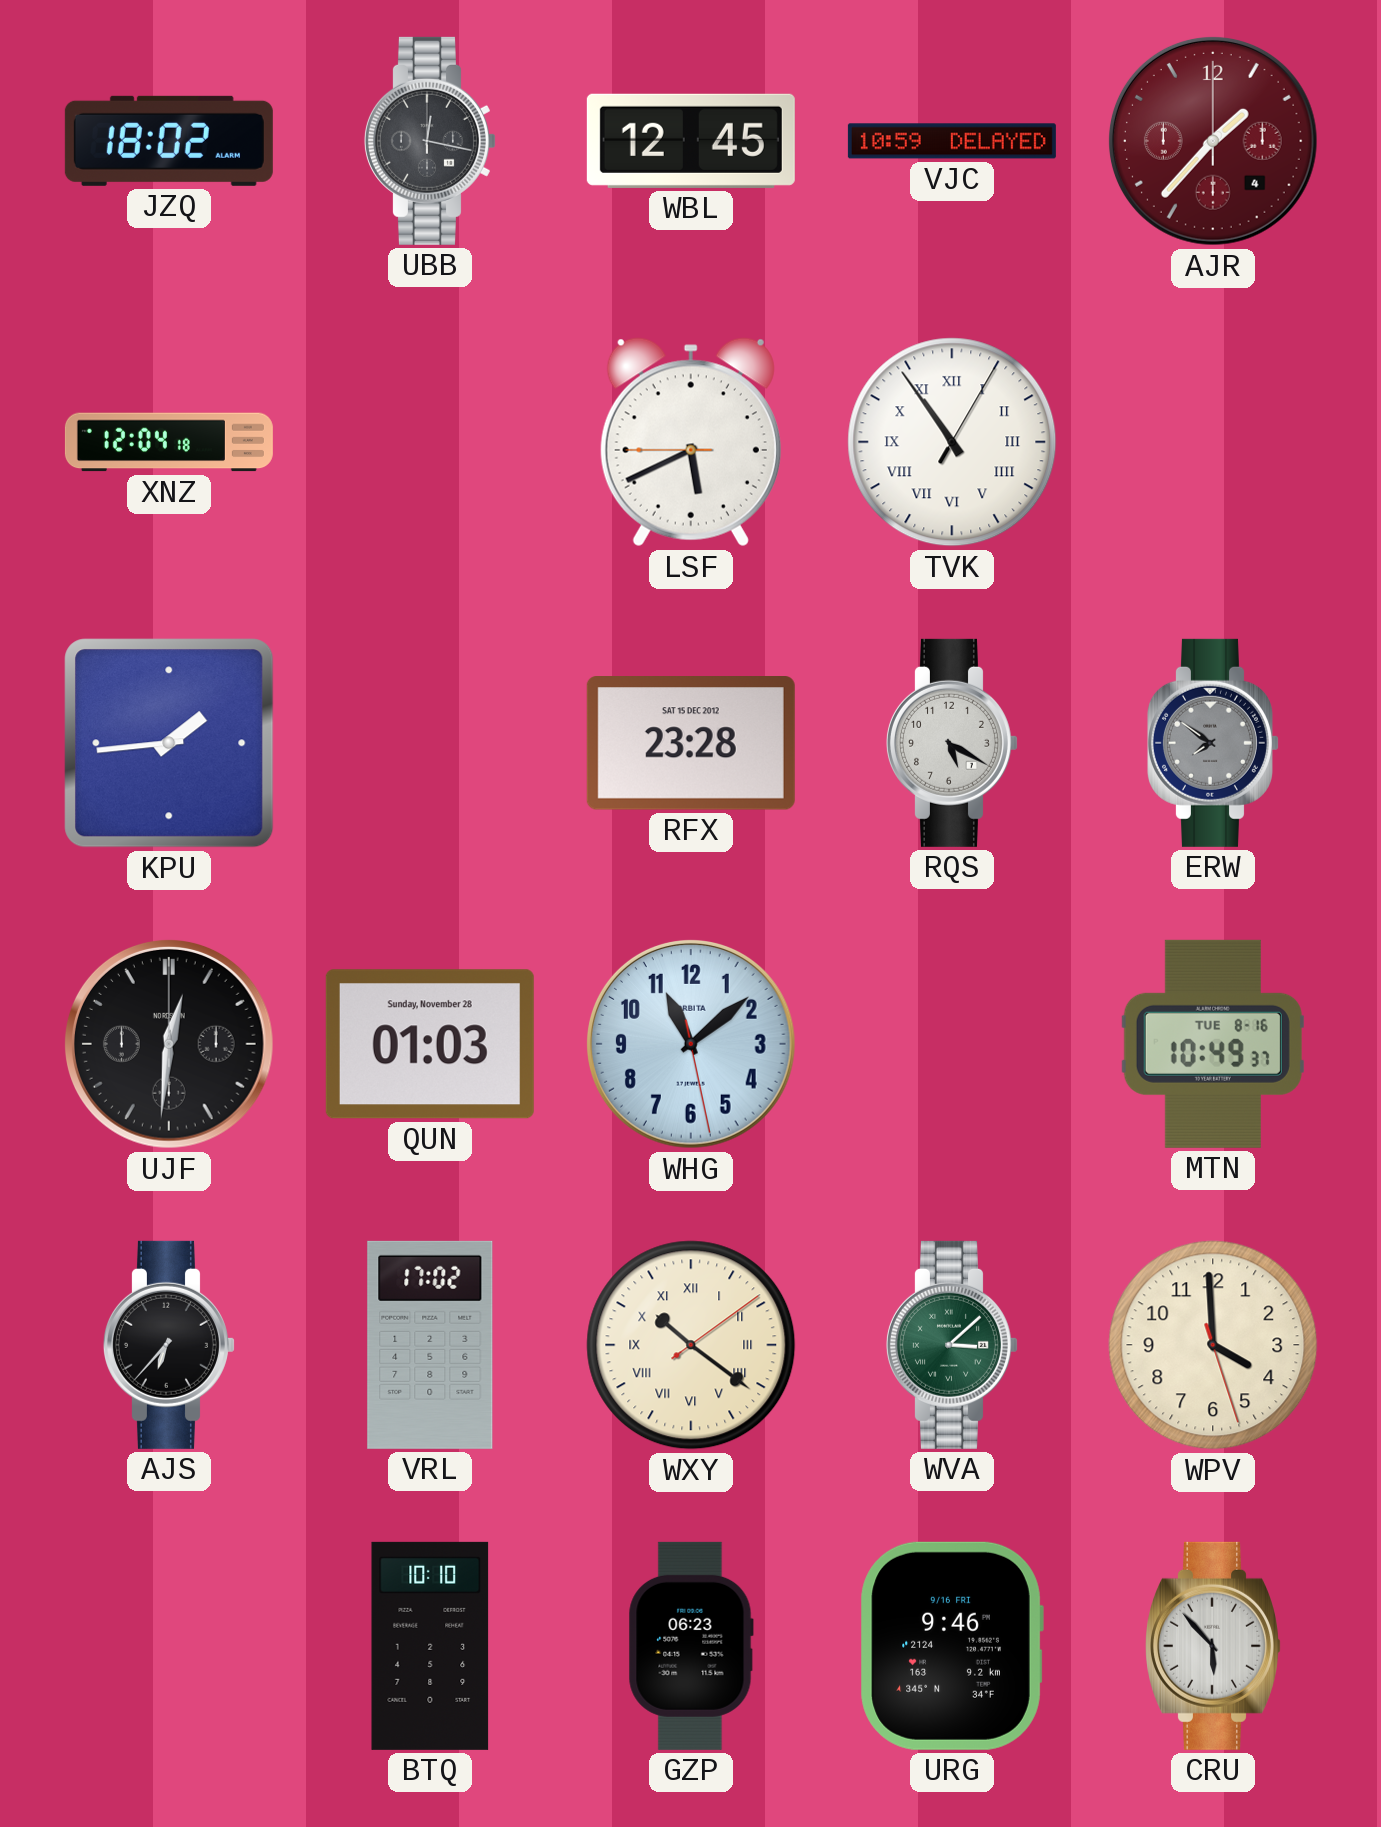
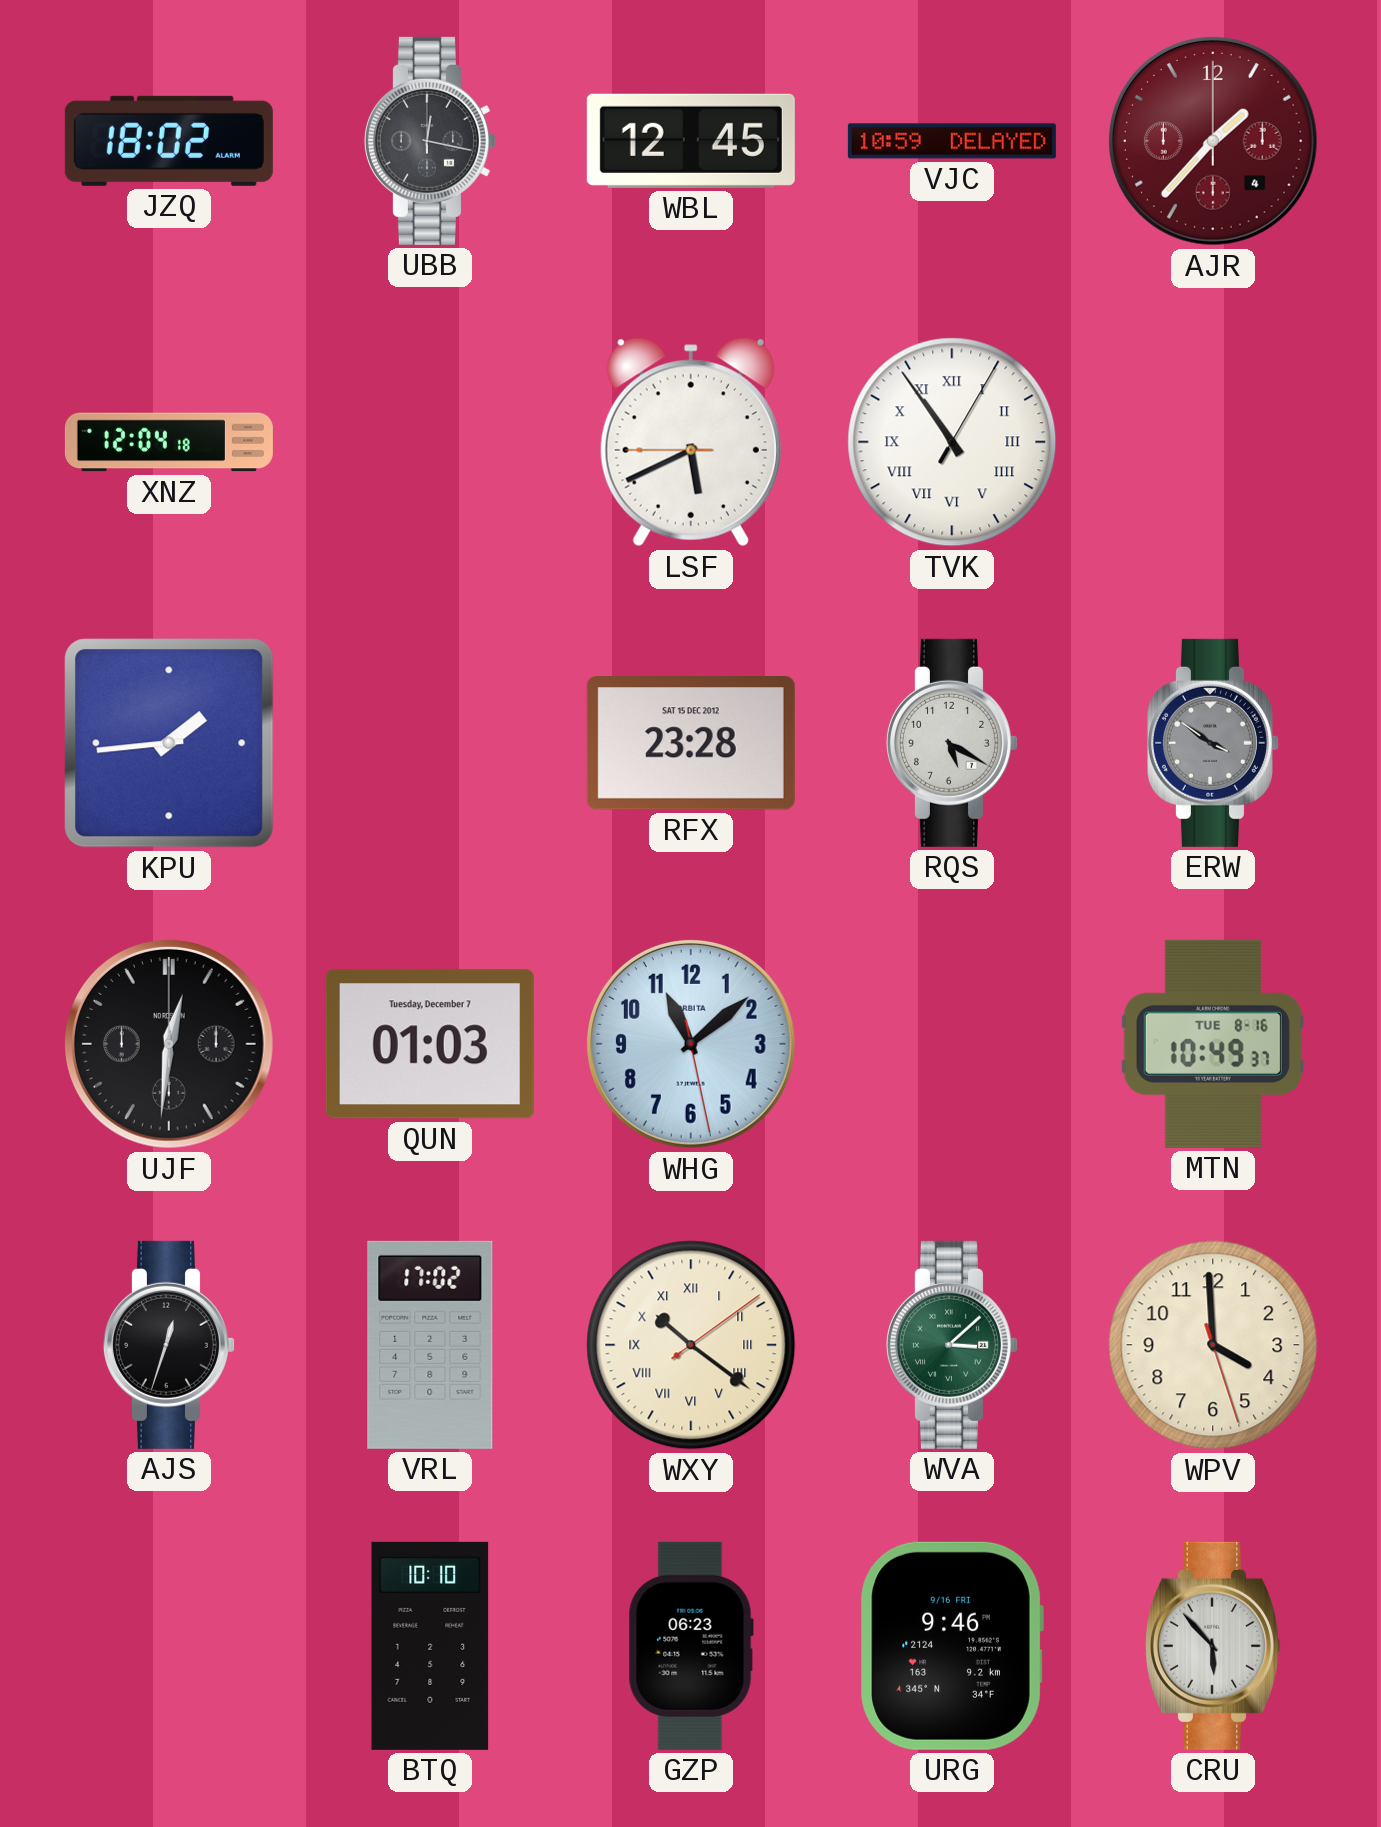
ERW: 7:51 -> 3:51
QUN date: Sunday, November 28 -> Tuesday, December 7
AJS: 6:37 -> 12:33
